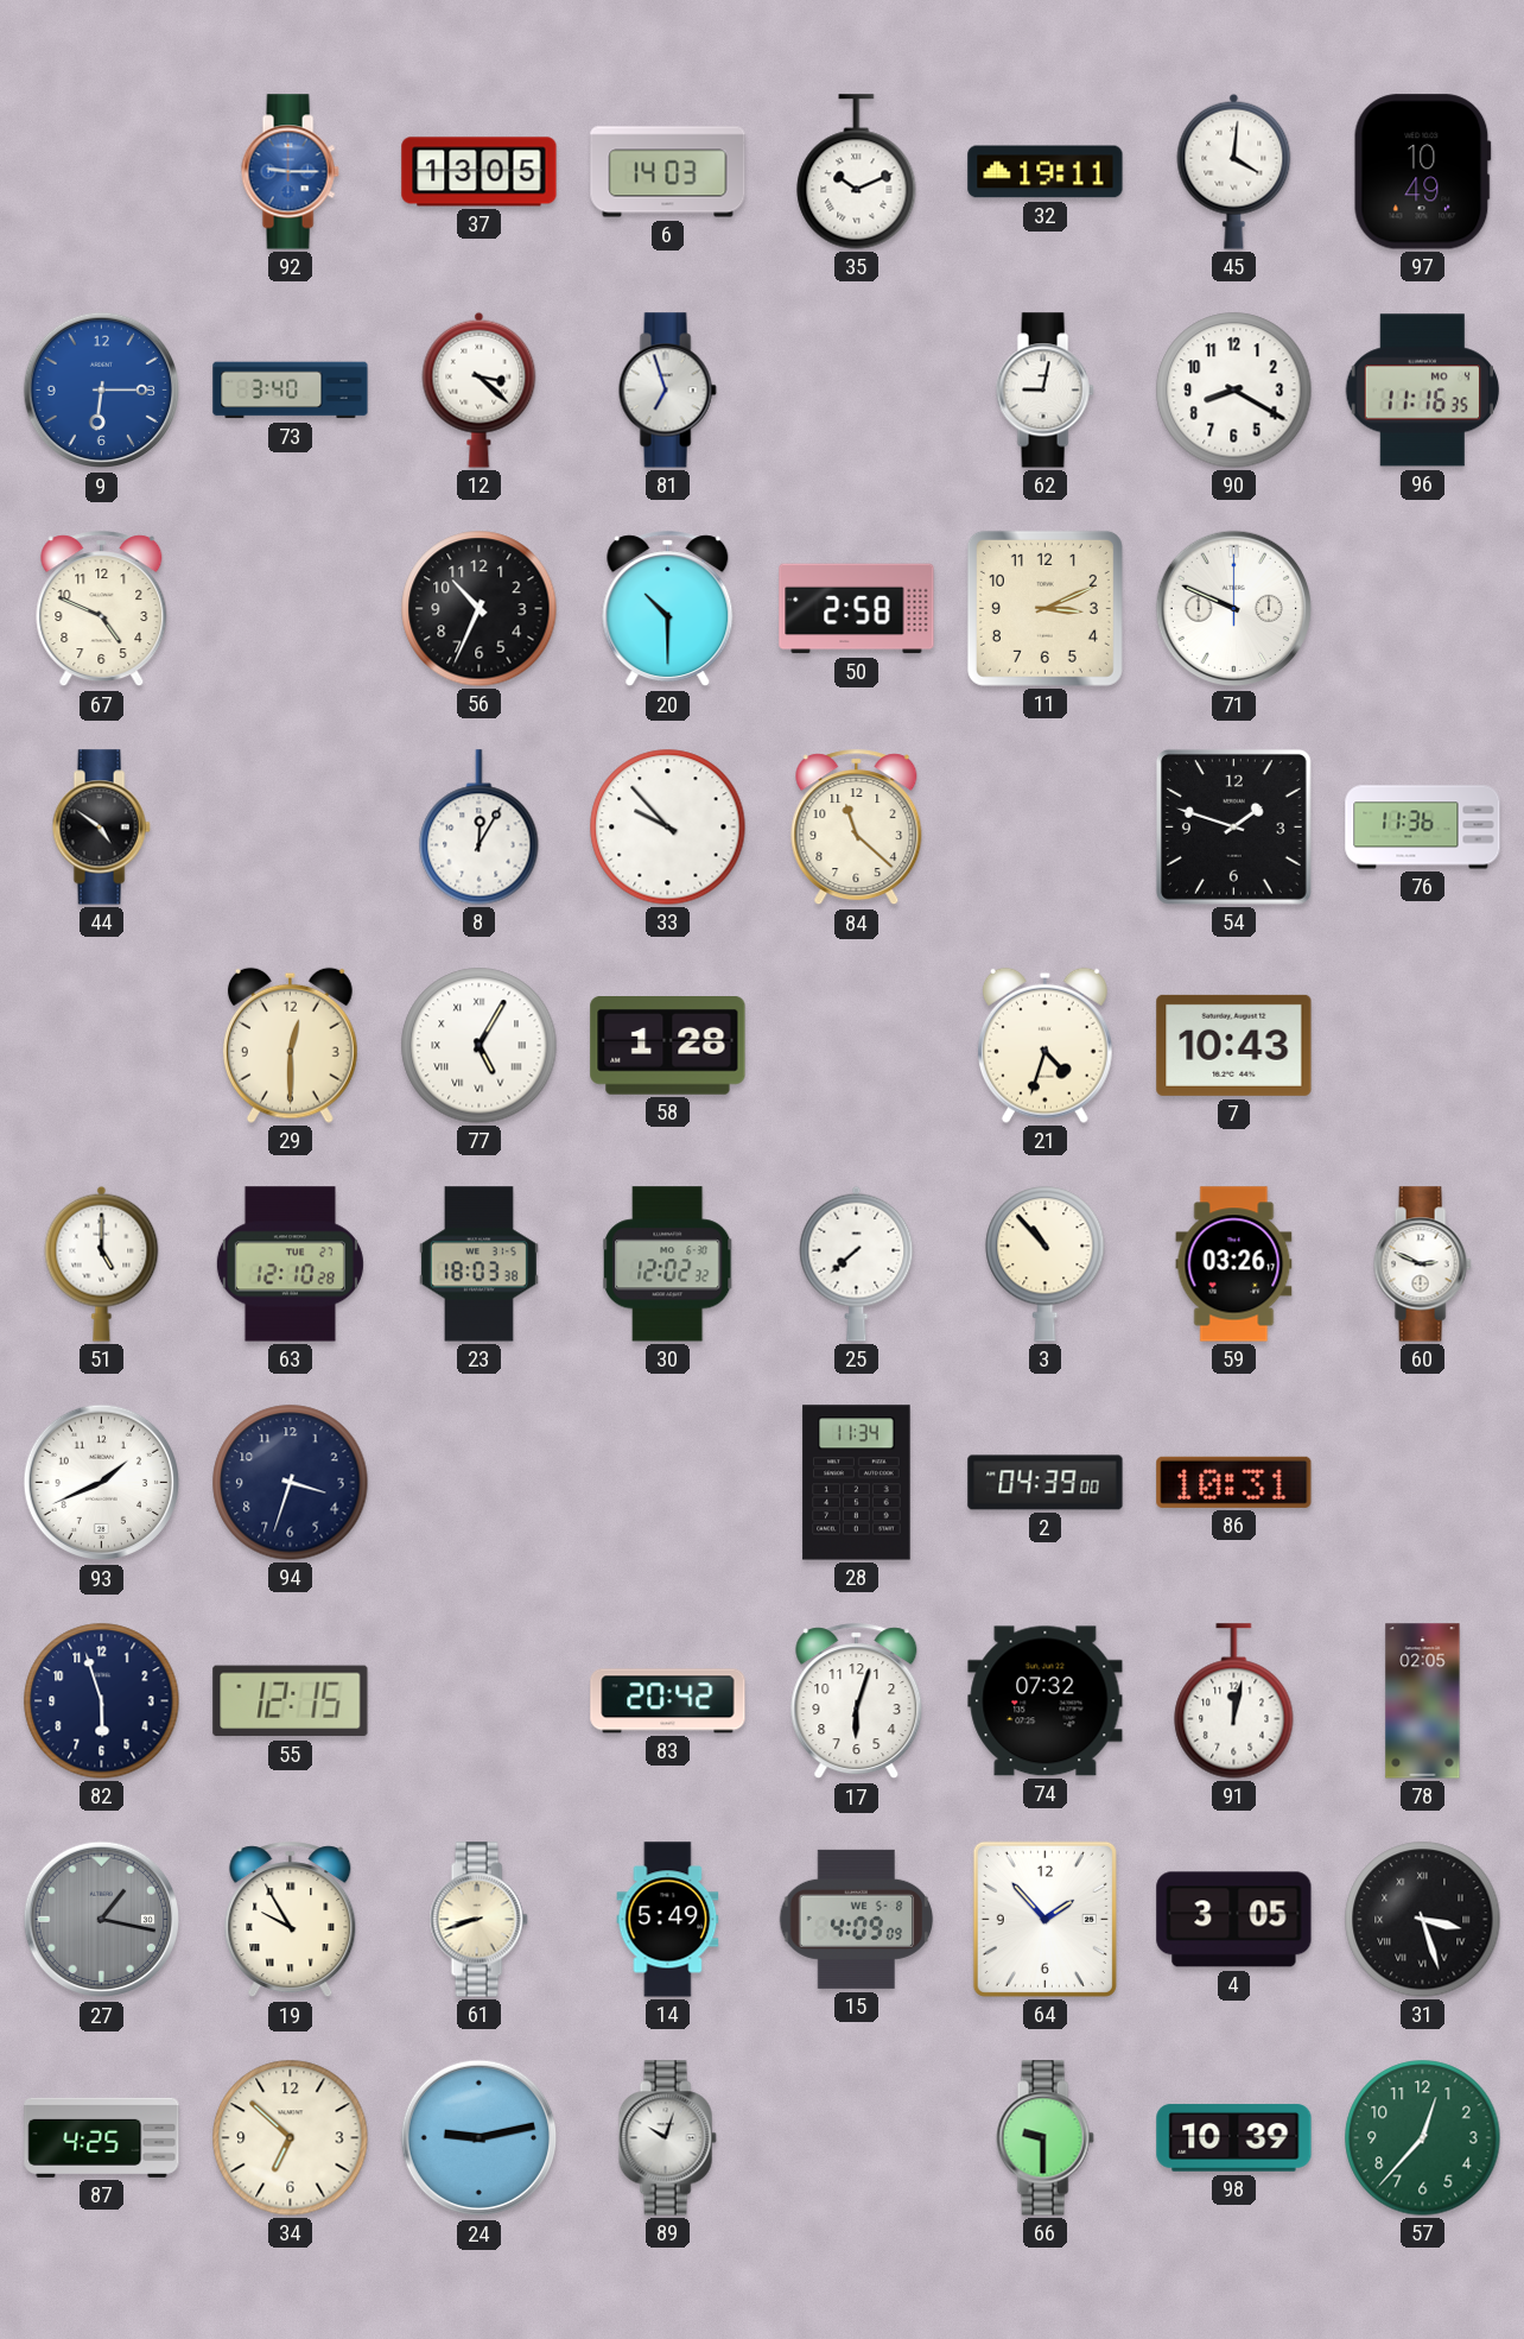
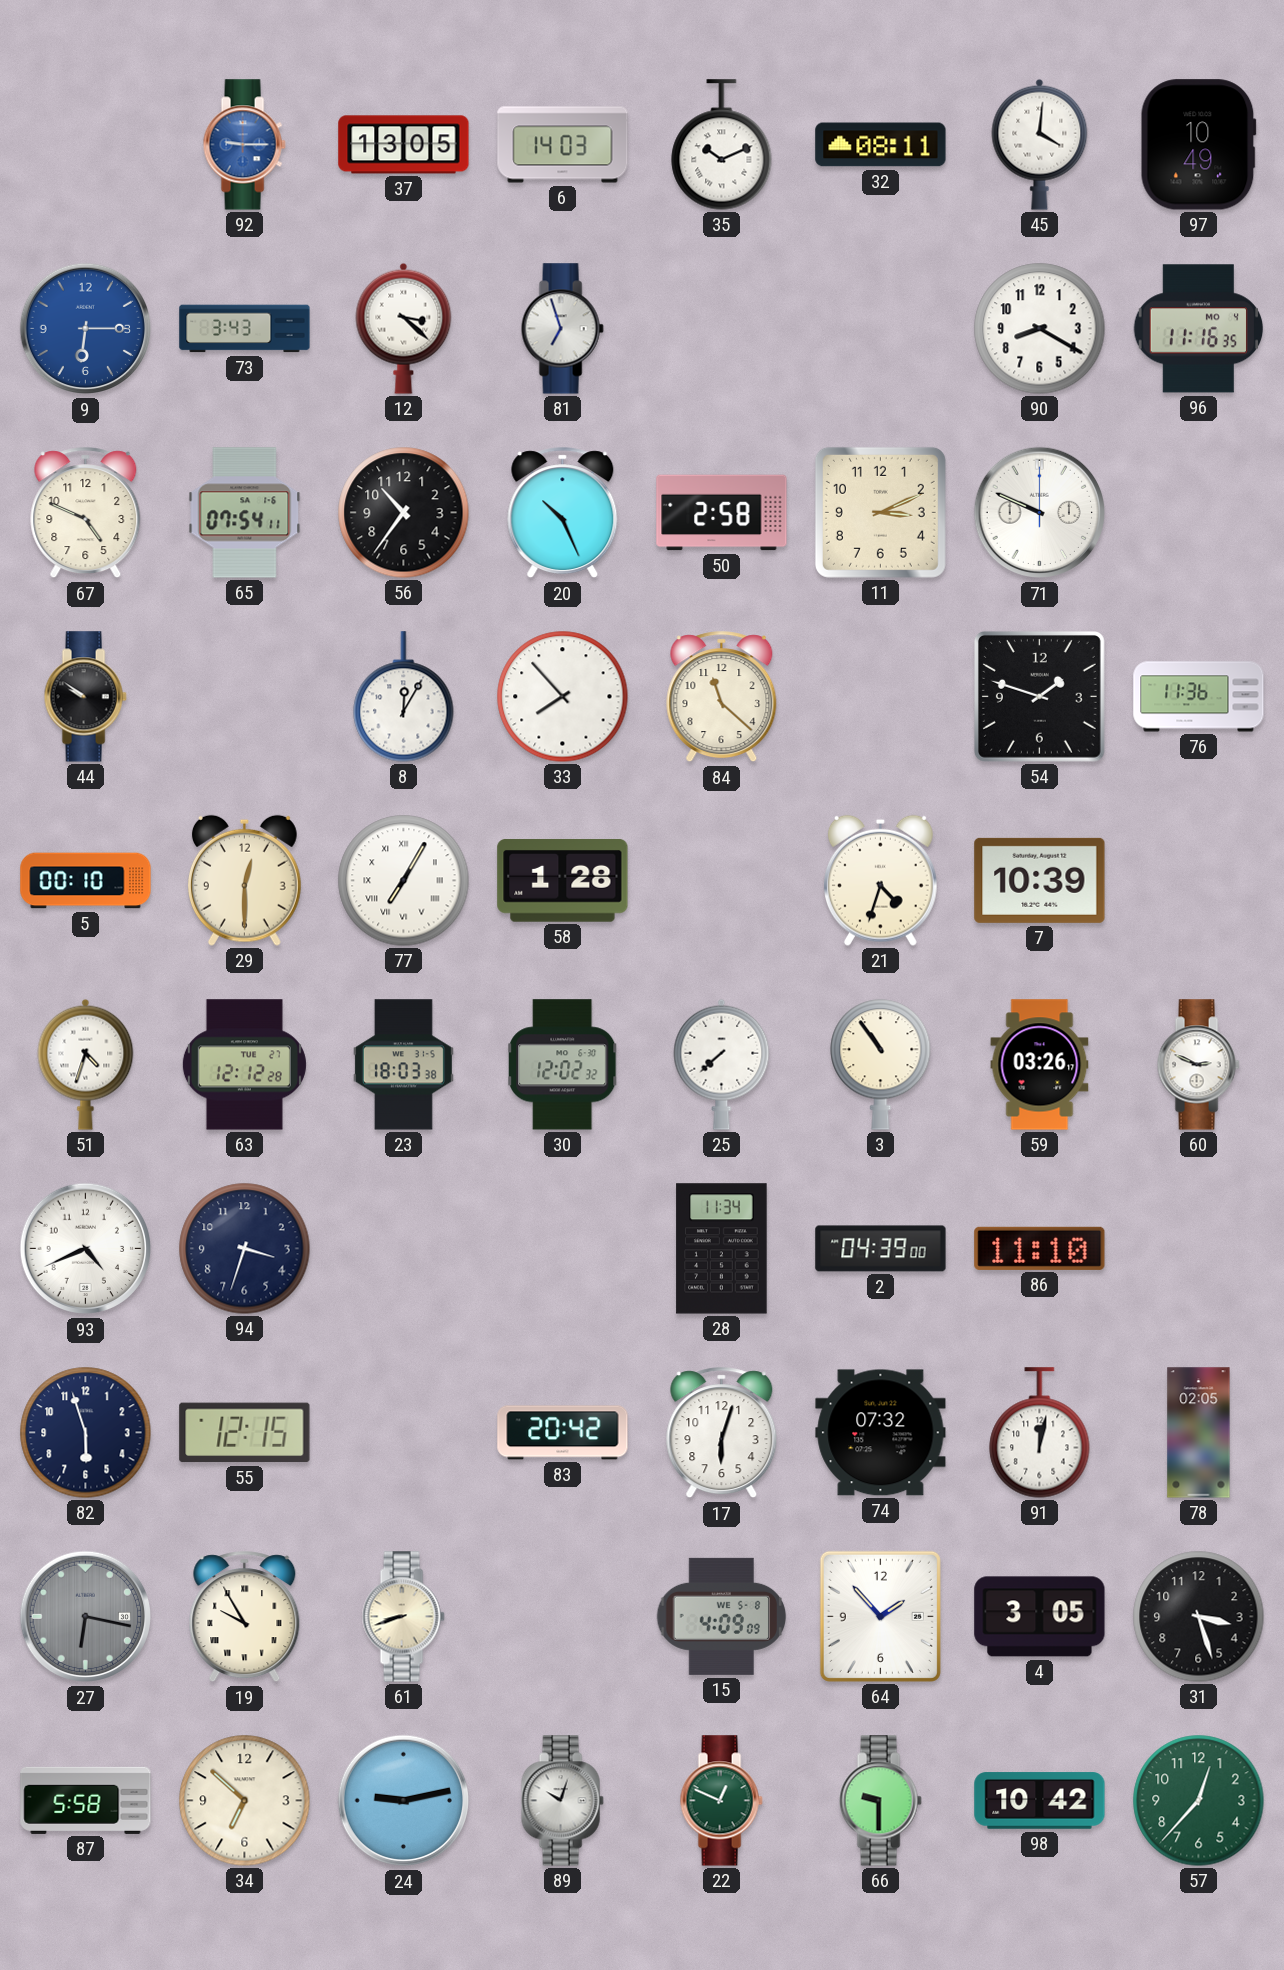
32: 19:11 -> 08:11
73: 3:40 -> 3:43
62: 9:02 -> none
65: none -> 07:54
56: 10:34 -> 10:36
20: 10:30 -> 10:26
44: 4:51 -> 9:51
33: 9:53 -> 7:53
5: none -> 00:10
77: 5:05 -> 7:05
7: 10:43 -> 10:39
51: 5:00 -> 4:33
63: 12:10 -> 12:12
3: 10:53 -> 10:54
93: 1:41 -> 4:41
86: 10:31 -> 11:10
27: 1:17 -> 6:17
14: 5:49 -> none
31 numerals: Roman -> Arabic
87: 4:25 -> 5:58
22: none -> 12:49
98: 10:39 -> 10:42
